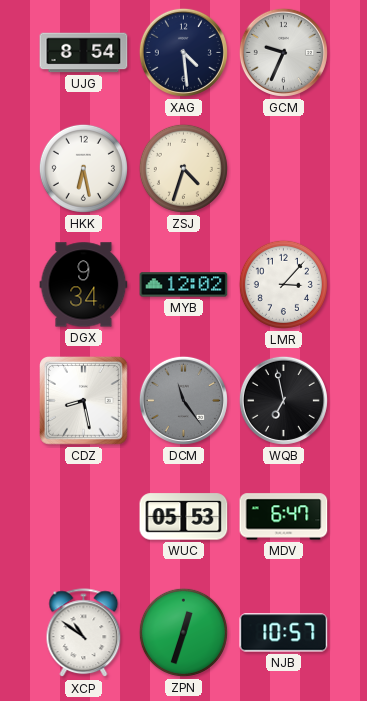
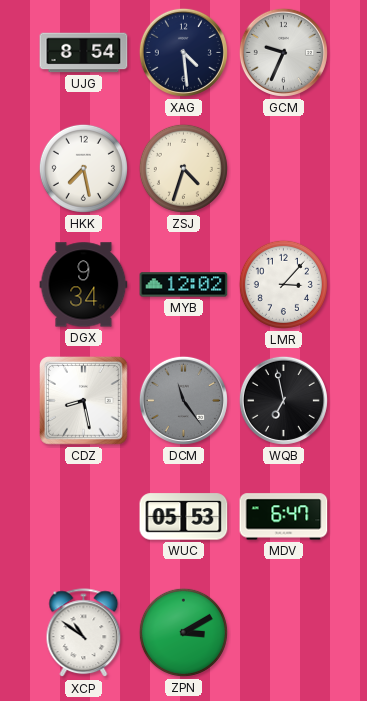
HKK: 6:28 -> 7:28
ZPN: 12:33 -> 3:10
NJB: 10:57 -> none
